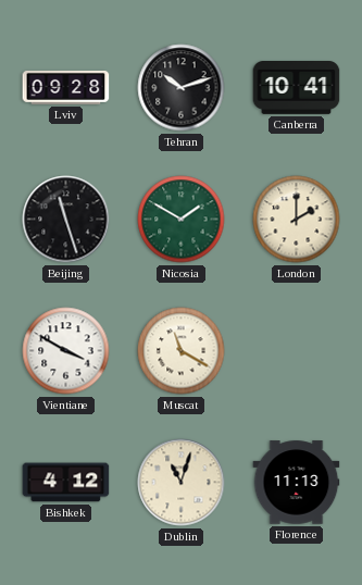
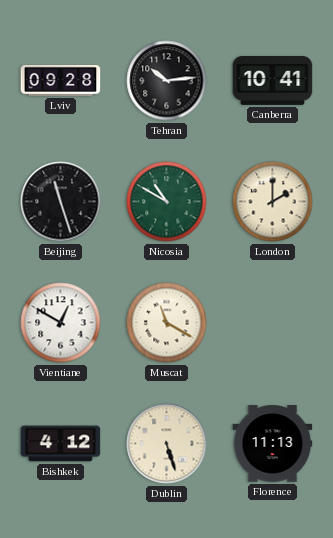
Tehran: 10:12 -> 10:14
Nicosia: 1:50 -> 10:50
Vientiane: 3:50 -> 12:50
Dublin: 11:03 -> 5:27
